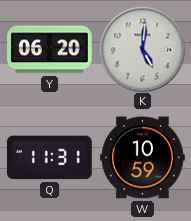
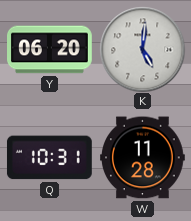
Q: 11:31 -> 10:31
W: 10:59 -> 11:28
